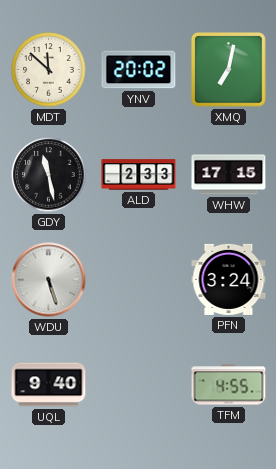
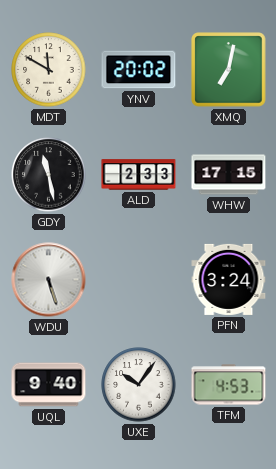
MDT: 11:52 -> 11:50
UXE: none -> 10:06
TFM: 4:55 -> 4:53
